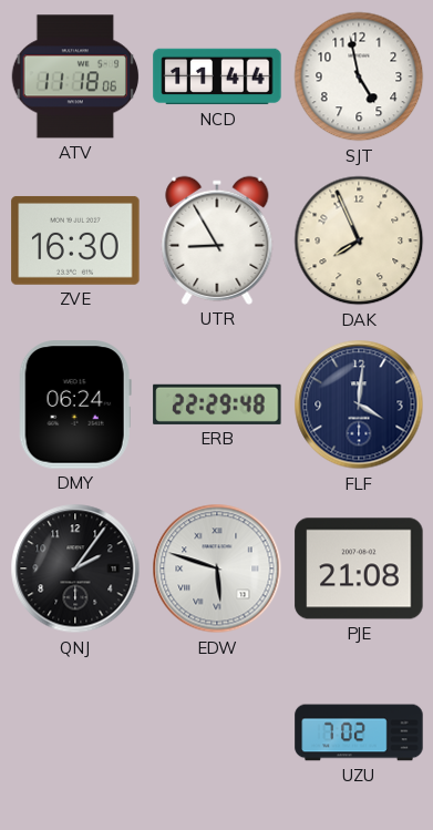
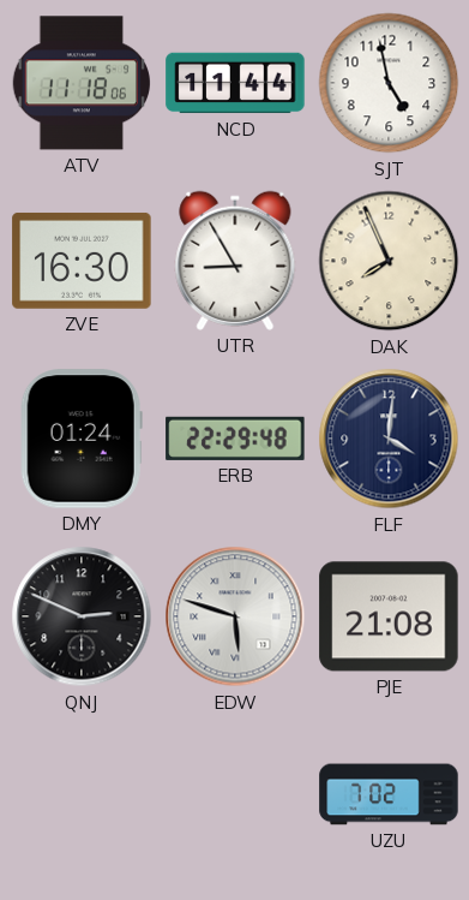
DMY: 06:24 -> 01:24
QNJ: 2:06 -> 2:49
